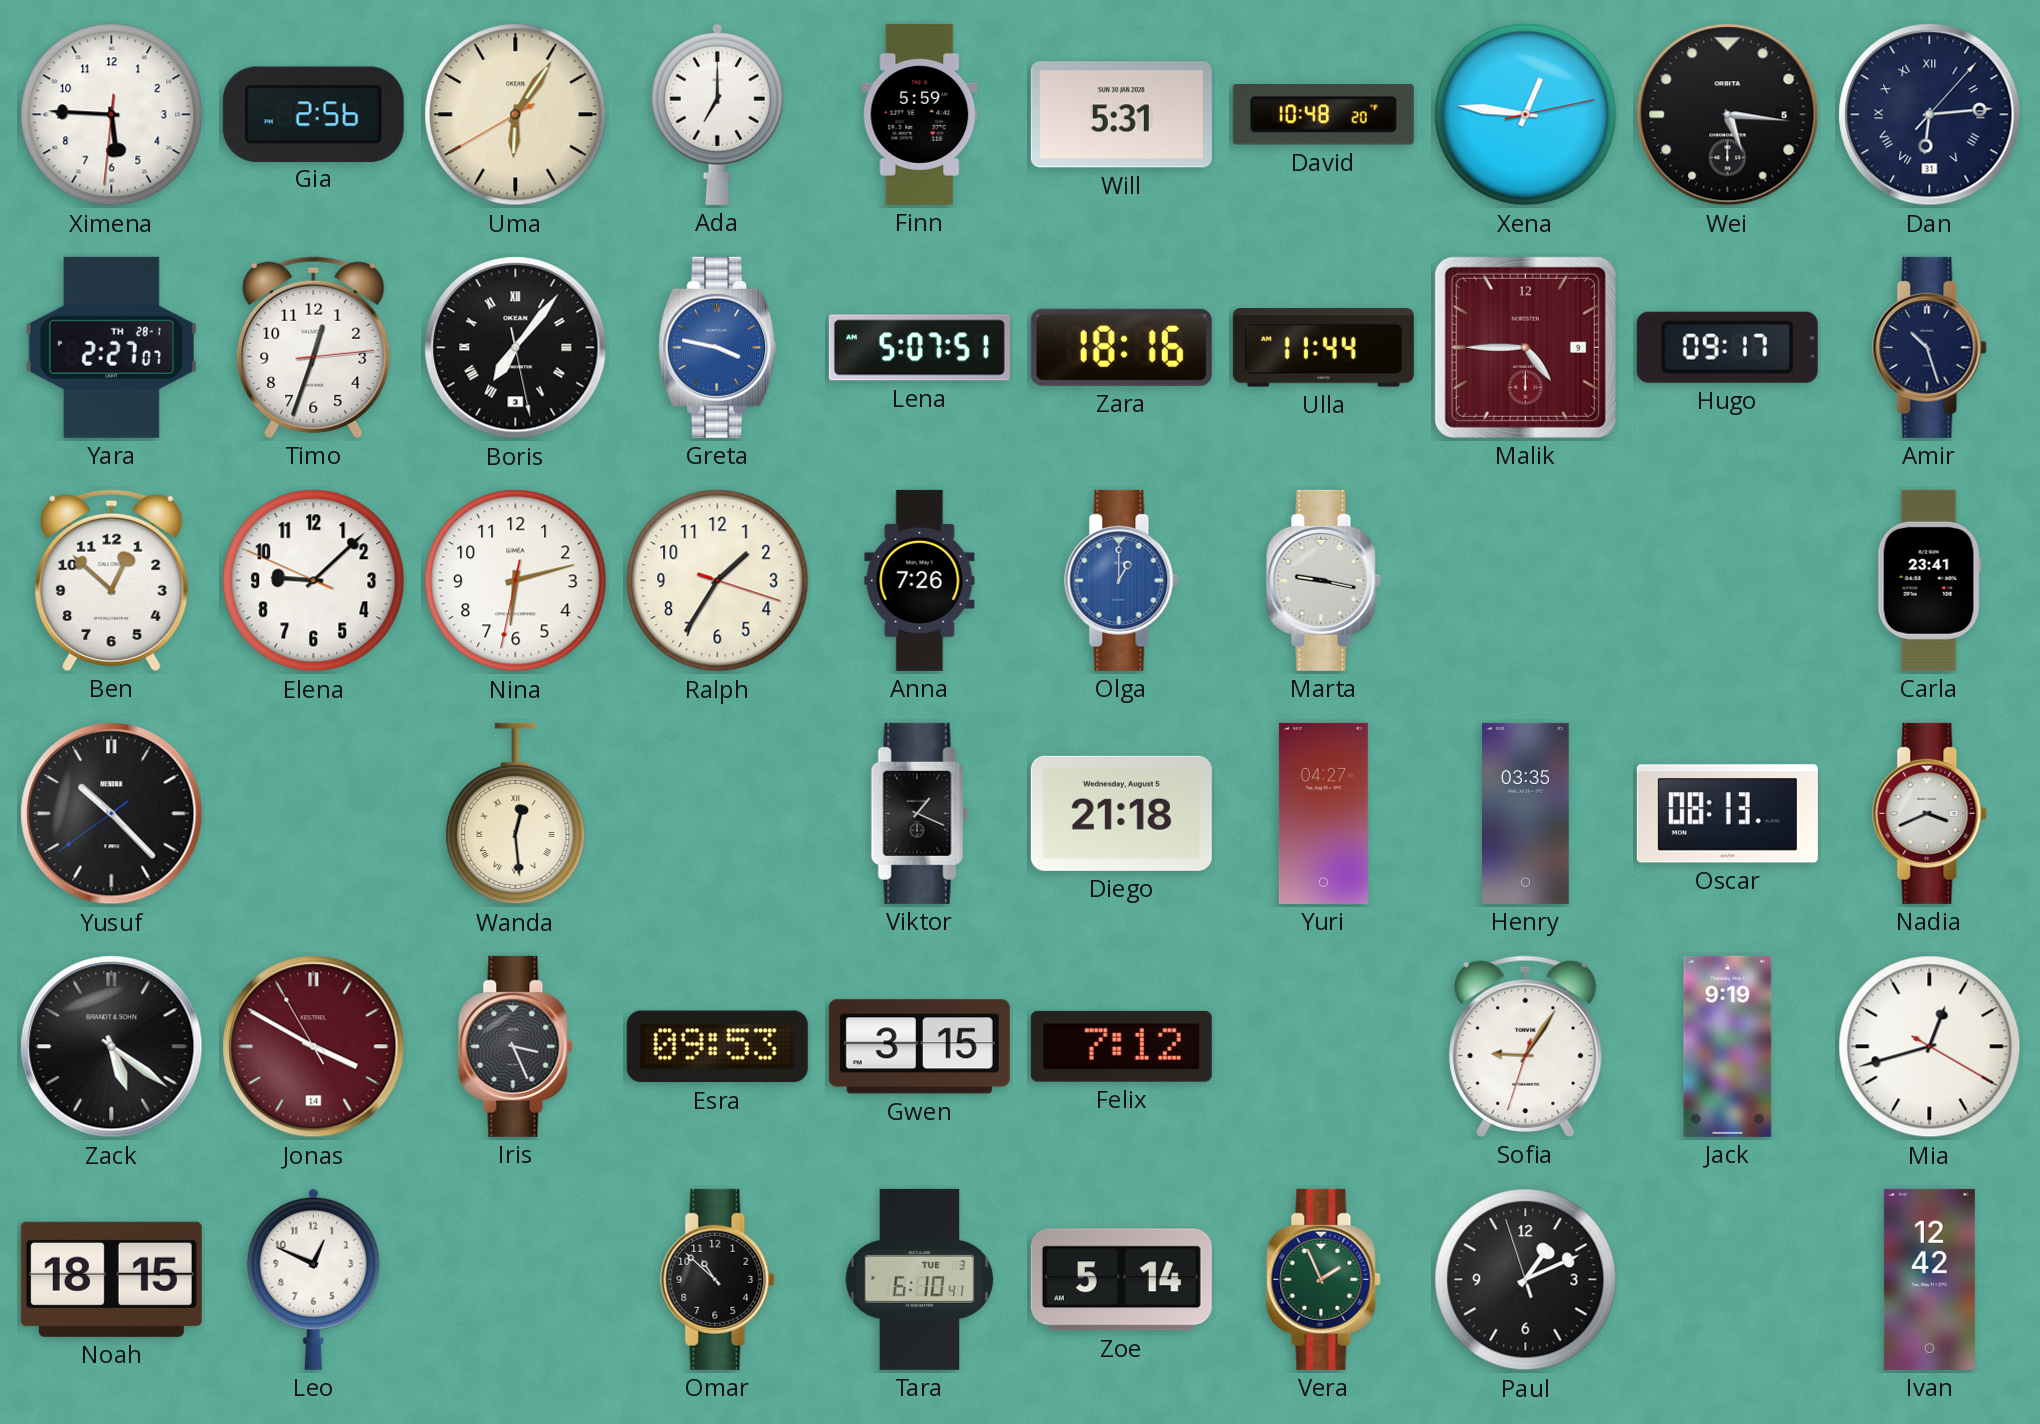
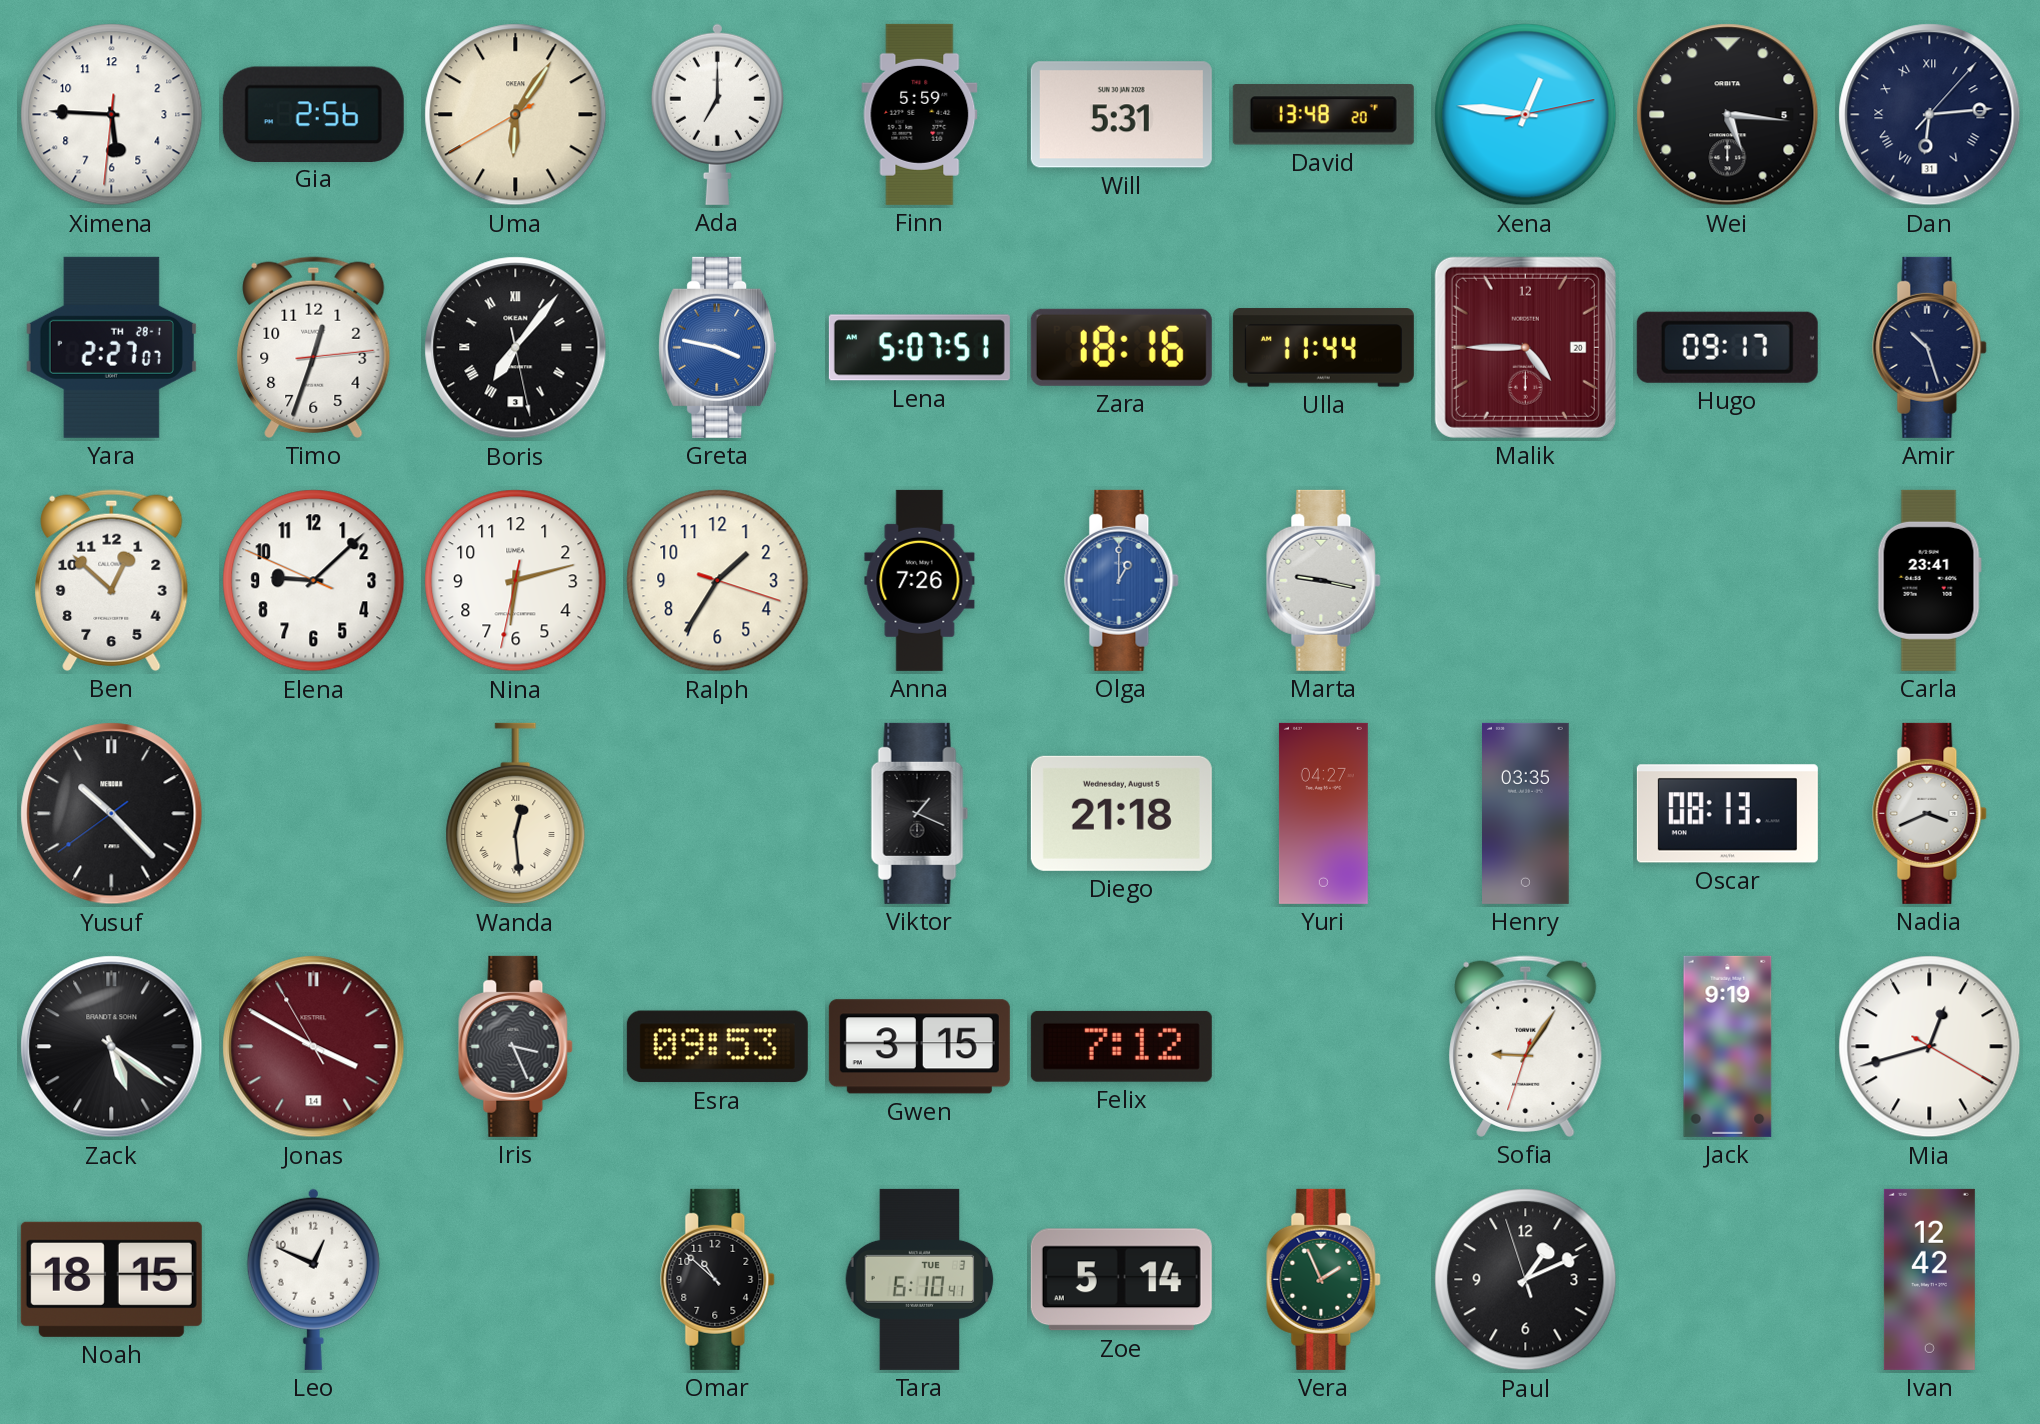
David: 10:48 -> 13:48
Malik date: 9 -> 20
